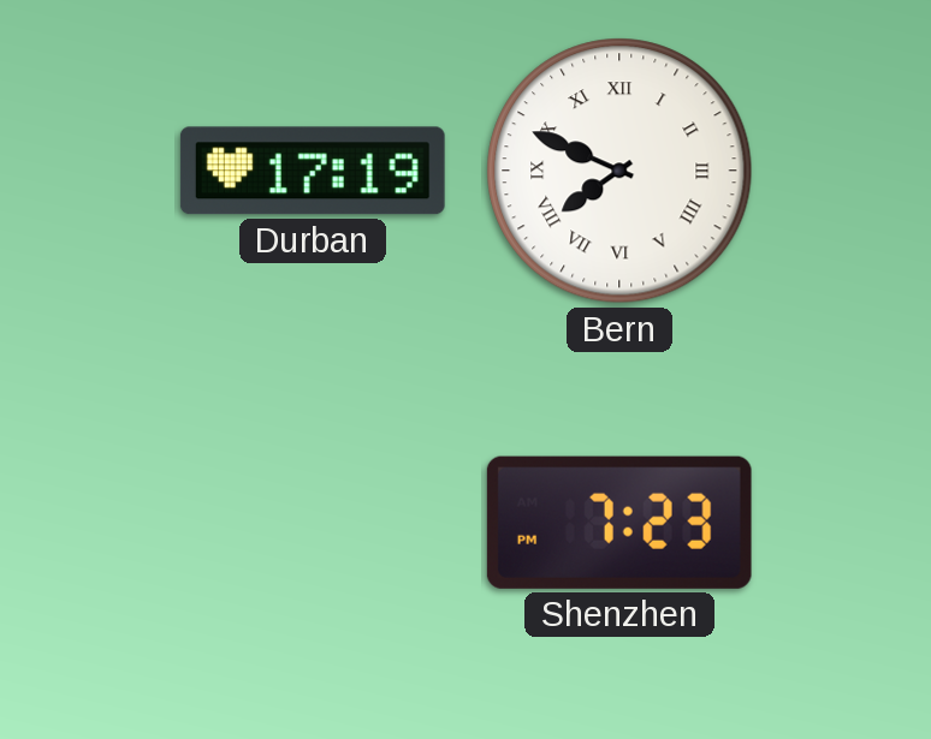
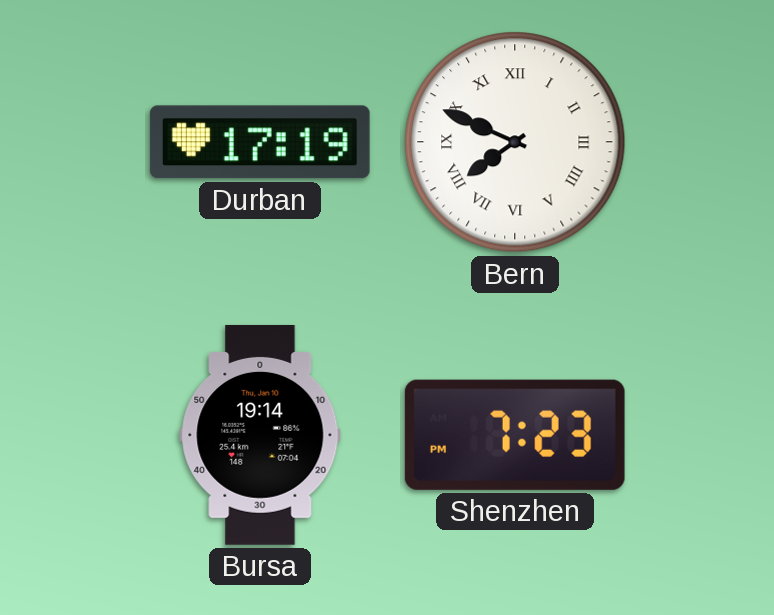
Bursa: none -> 19:14
